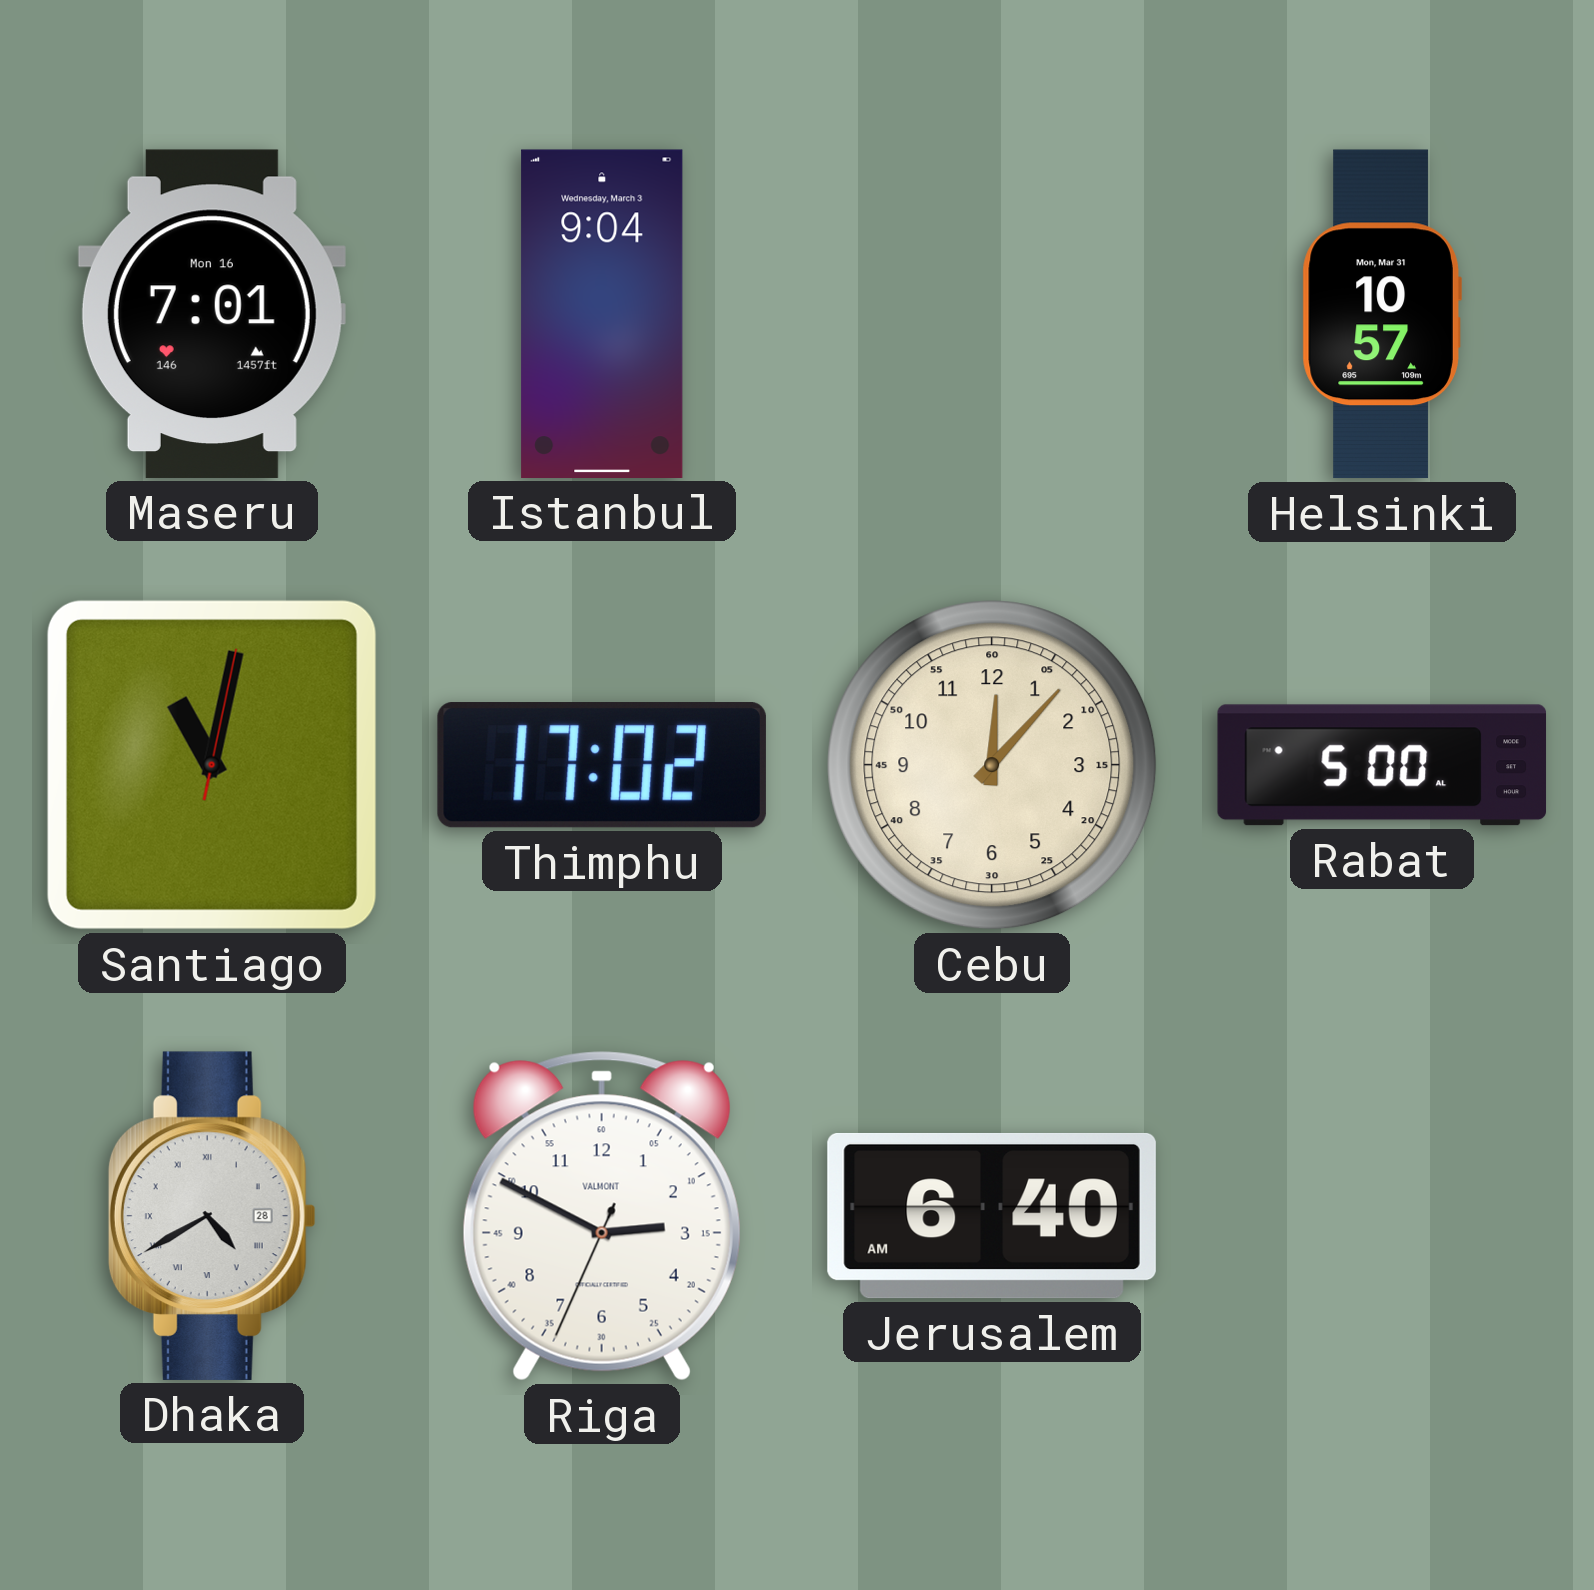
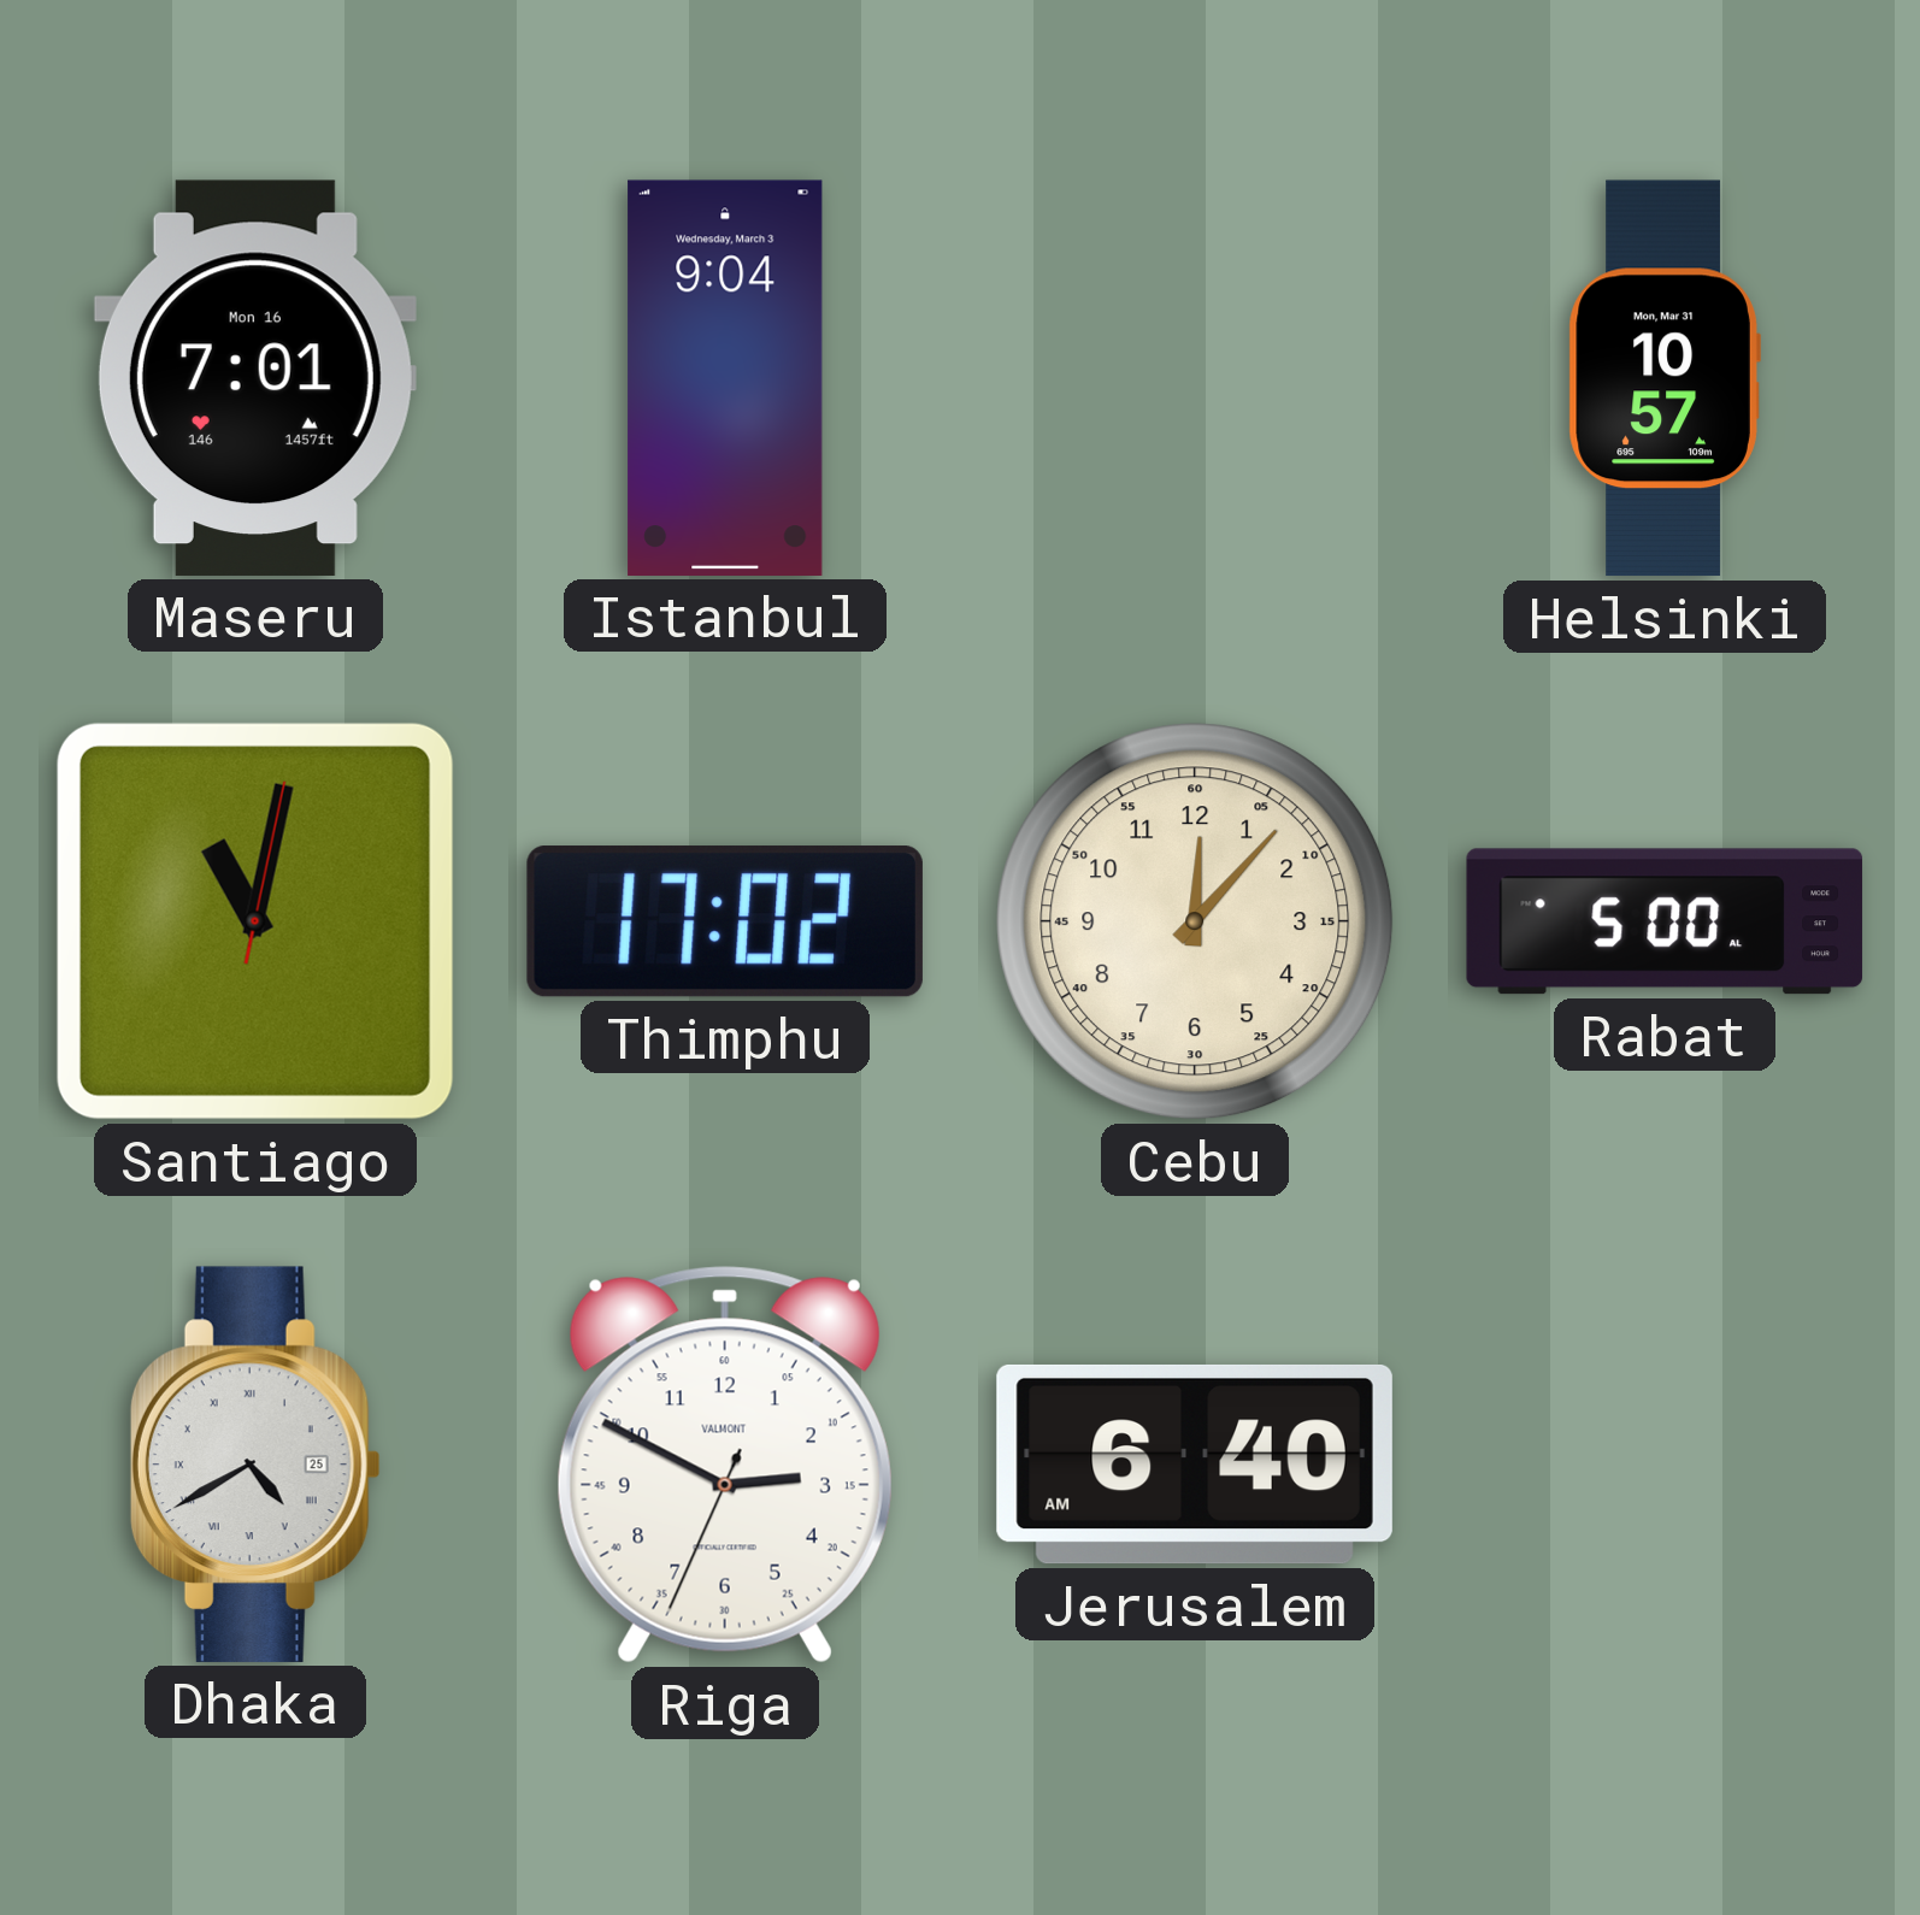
Dhaka date: 28 -> 25
